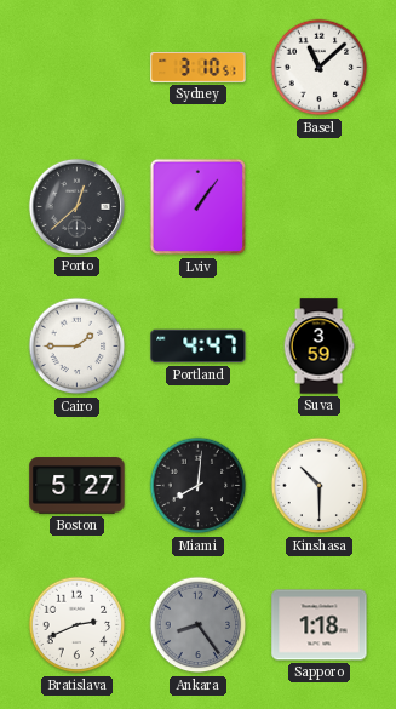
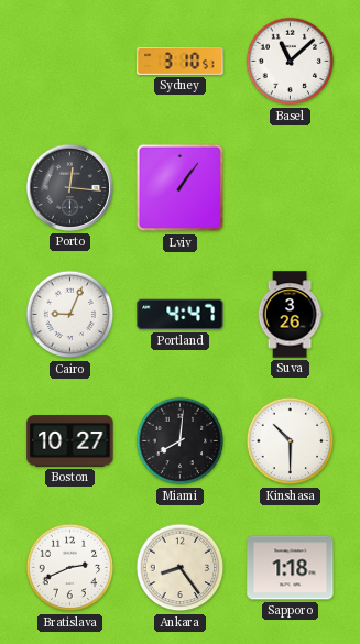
Porto: 12:38 -> 12:16
Cairo: 1:45 -> 9:04
Suva: 3:59 -> 3:26
Boston: 5:27 -> 10:27
Ankara dial: grey -> cream
